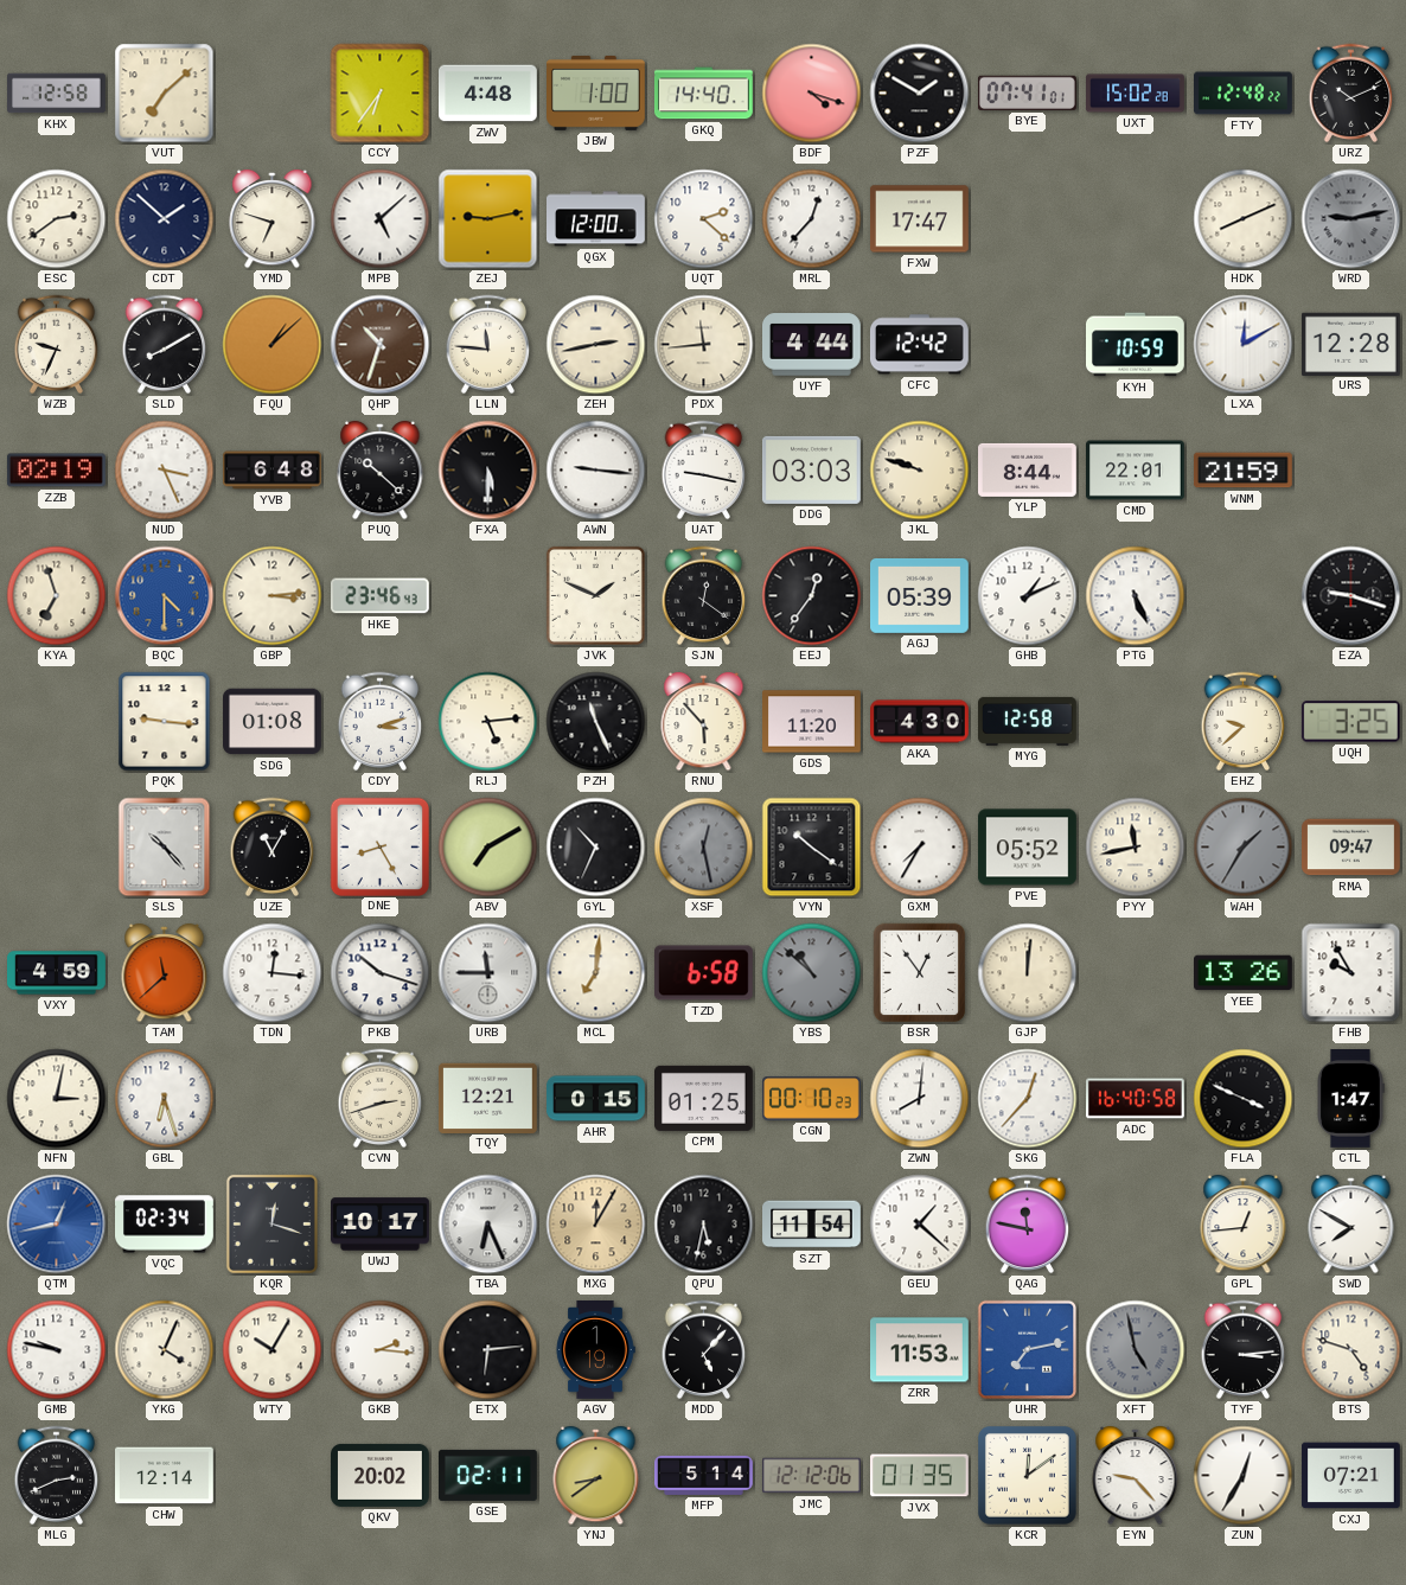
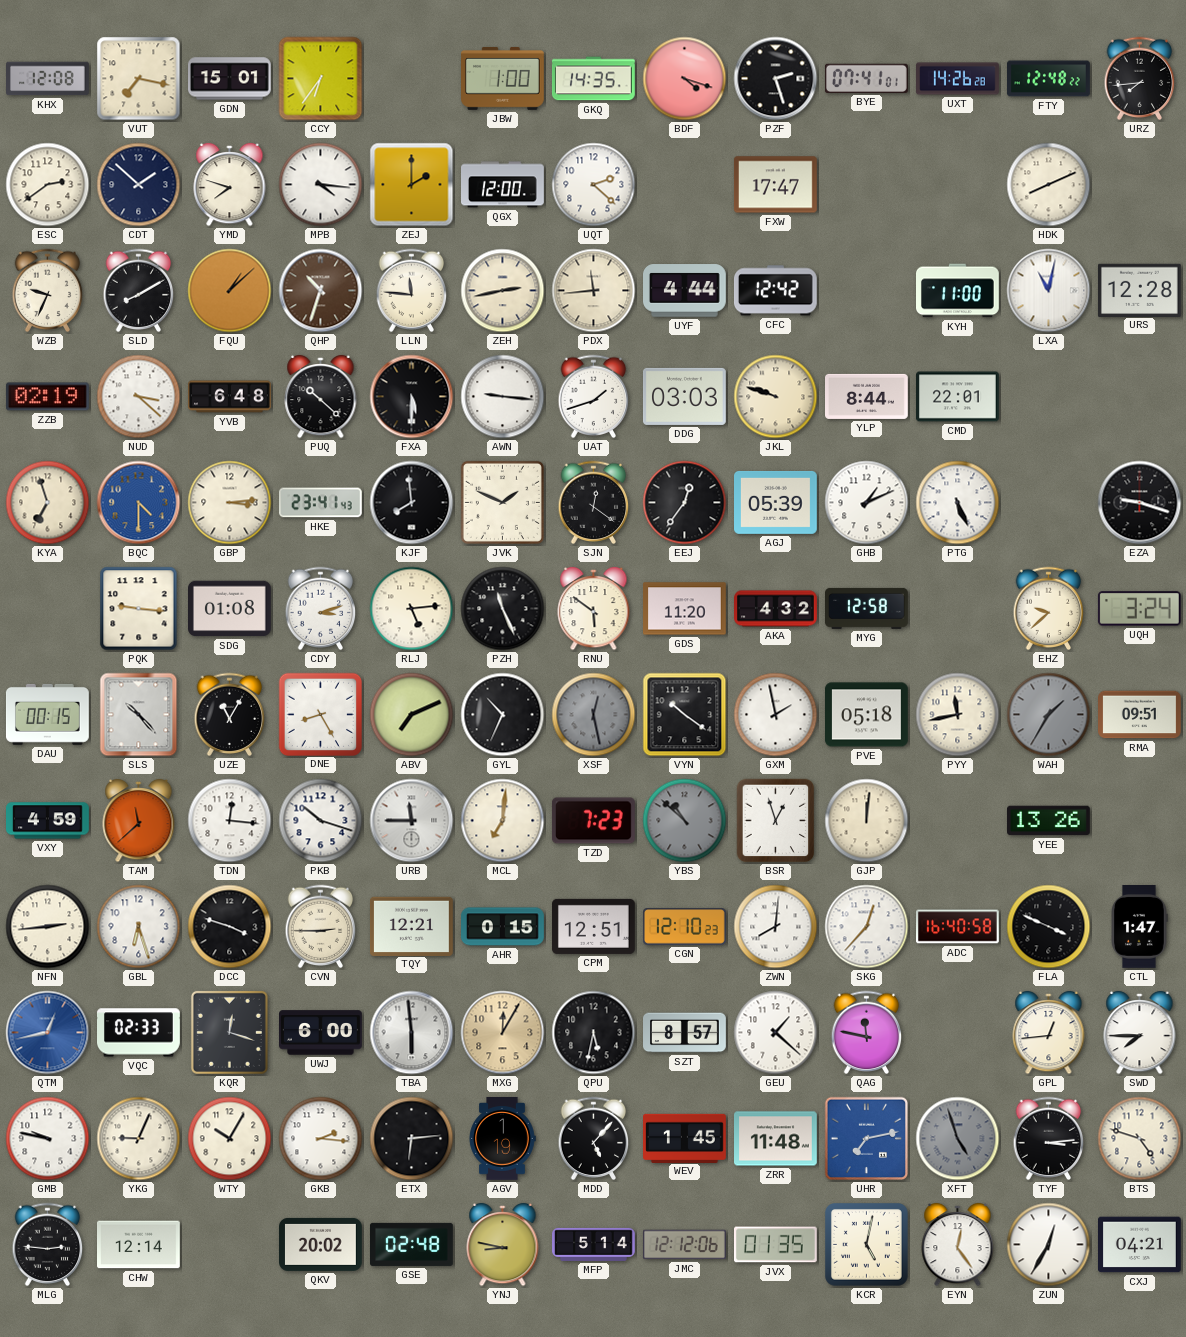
KHX: 12:58 -> 12:08
VUT: 7:08 -> 7:17
GDN: none -> 15:01
ZWV: 4:48 -> none
GKQ: 14:40 -> 14:35
PZF: 1:50 -> 2:27
UXT: 15:02 -> 14:26
URZ: 10:11 -> 7:44
YMD: 6:48 -> 7:48
MPB: 5:08 -> 4:16
ZEJ: 9:13 -> 2:00
MRL: 12:37 -> none
WRD: 9:13 -> none
KYH: 10:59 -> 11:00
LXA: 12:10 -> 11:02
NUD: 3:26 -> 3:22
UAT: 9:17 -> 1:42
WNM: 21:59 -> none
HKE: 23:46 -> 23:41
KJF: none -> 7:59
RNU: 5:53 -> 5:51
AKA: 4:30 -> 4:32
UQH: 3:25 -> 3:24
DAU: none -> 00:15
ABV: 7:10 -> 7:11
GXM: 7:35 -> 1:58
PVE: 05:52 -> 05:18
RMA: 09:47 -> 09:51
TZD: 6:58 -> 7:23
BSR: 12:54 -> 12:57
FHB: 9:55 -> none
NFN: 3:02 -> 2:44
DCC: none -> 3:48
CVN: 2:42 -> 2:45
CPM: 01:25 -> 12:51
CGN: 00:10 -> 12:10
VQC: 02:34 -> 02:33
UWJ: 10:17 -> 6:00
TBA: 6:26 -> 5:59
SZT: 11:54 -> 8:57
SWD: 7:50 -> 7:45
YKG: 4:04 -> 9:04
WEV: none -> 1:45
ZRR: 11:53 -> 11:48
XFT: 4:58 -> 4:57
MLG: 2:41 -> 2:46
GSE: 02:11 -> 02:48
YNJ: 8:39 -> 8:47
KCR: 12:09 -> 5:02
EYN: 9:23 -> 12:24
CXJ: 07:21 -> 04:21
